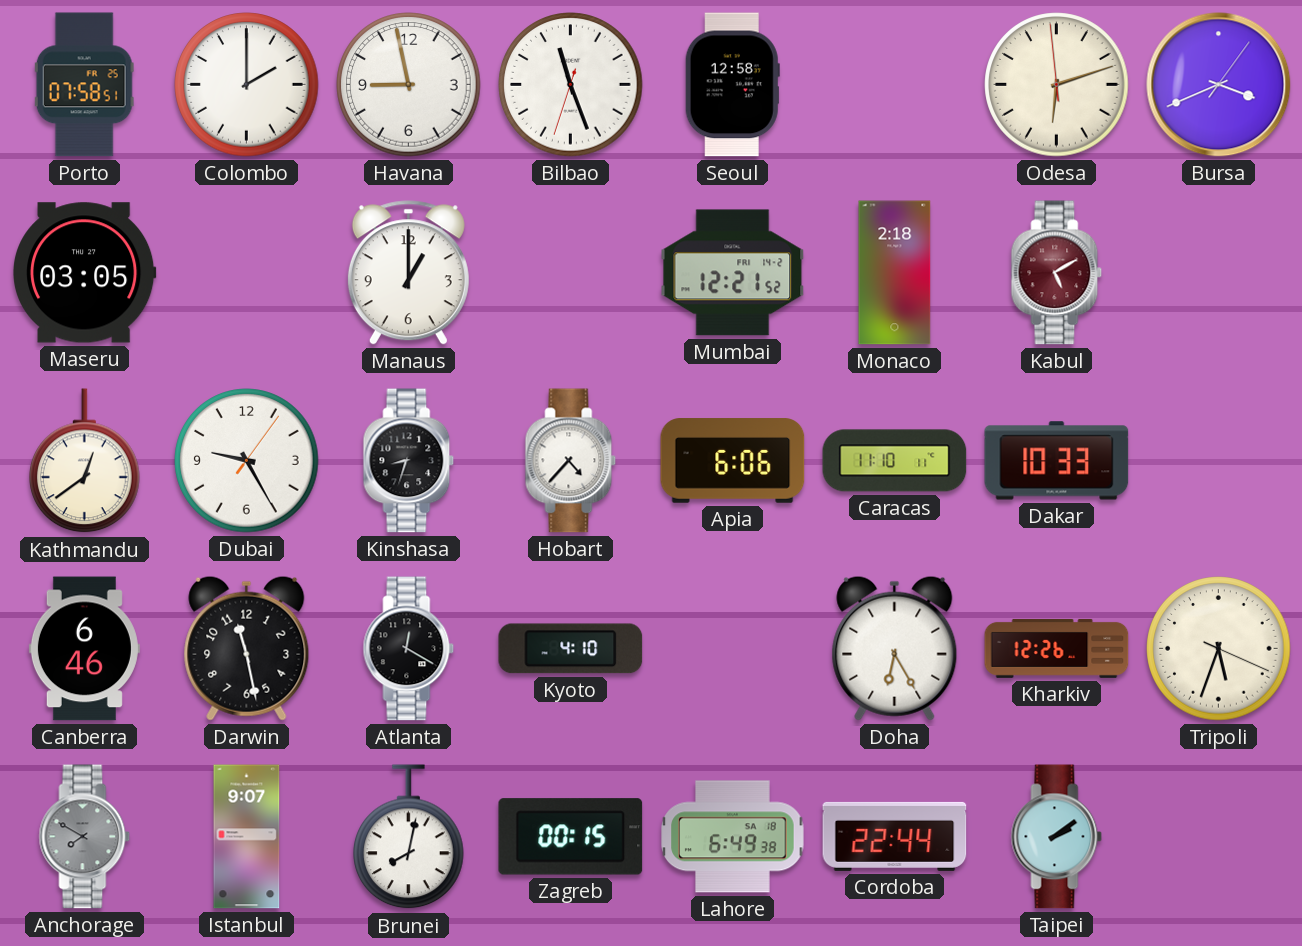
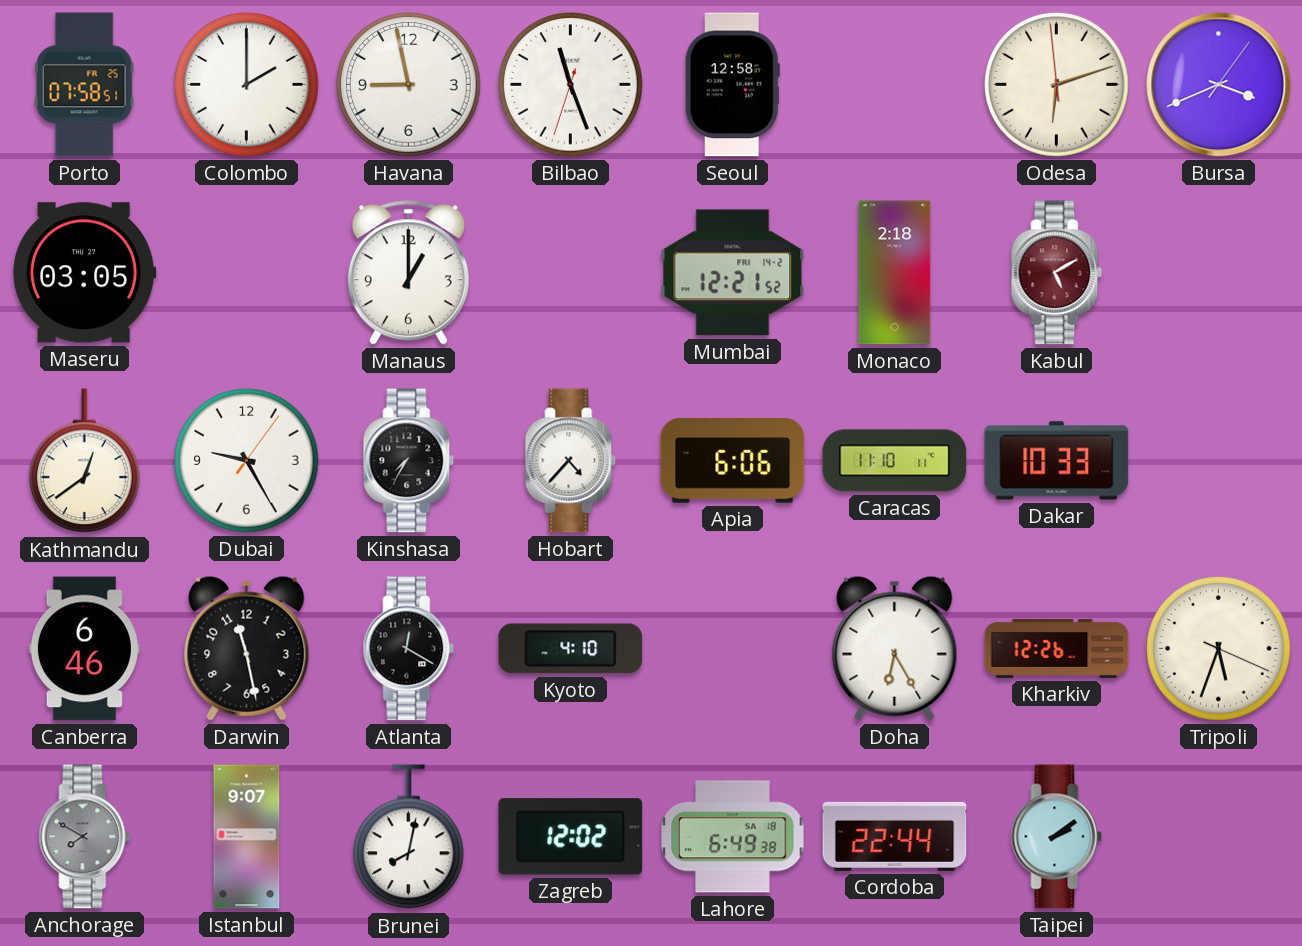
Kinshasa: 8:33 -> 7:35
Zagreb: 00:15 -> 12:02
